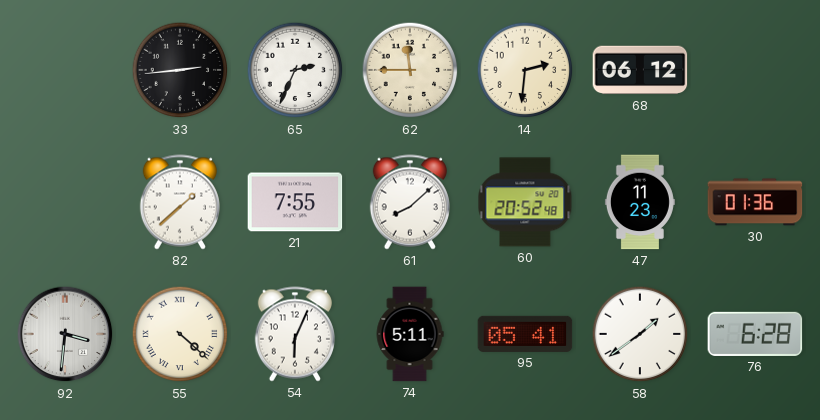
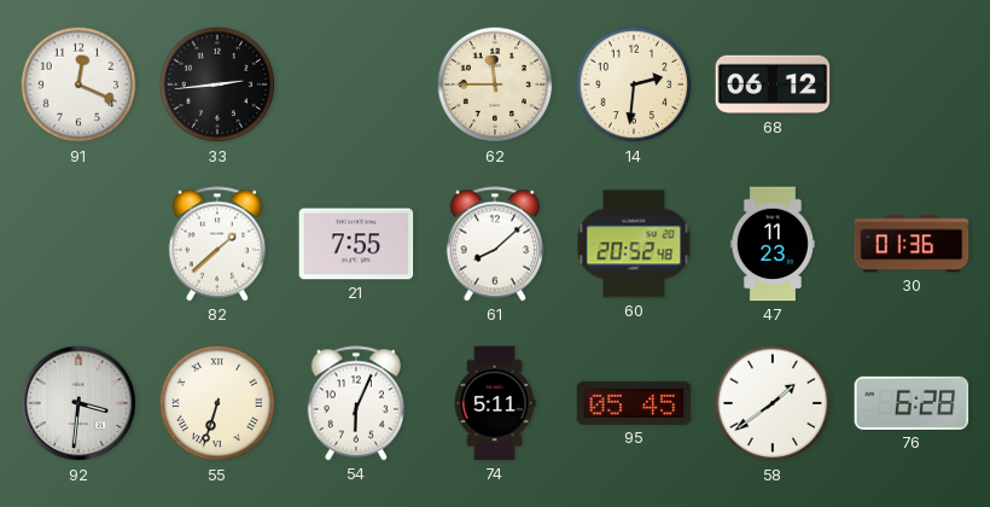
91: none -> 12:19
65: 2:34 -> none
55: 4:22 -> 6:33
95: 05:41 -> 05:45
